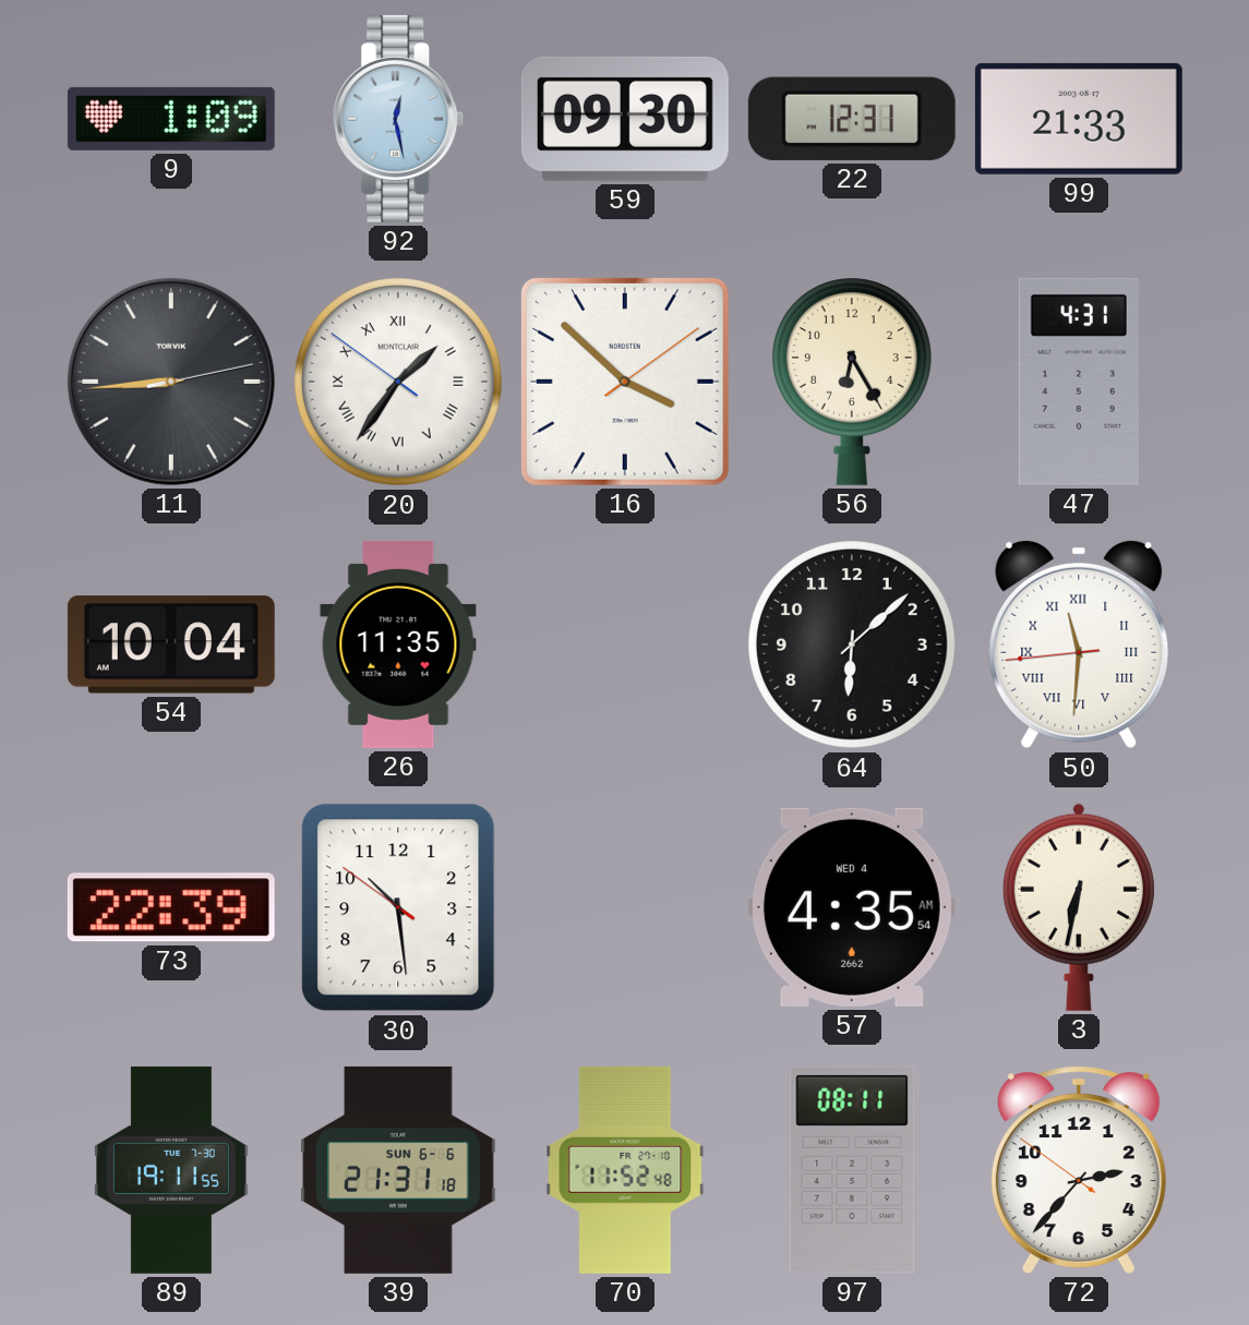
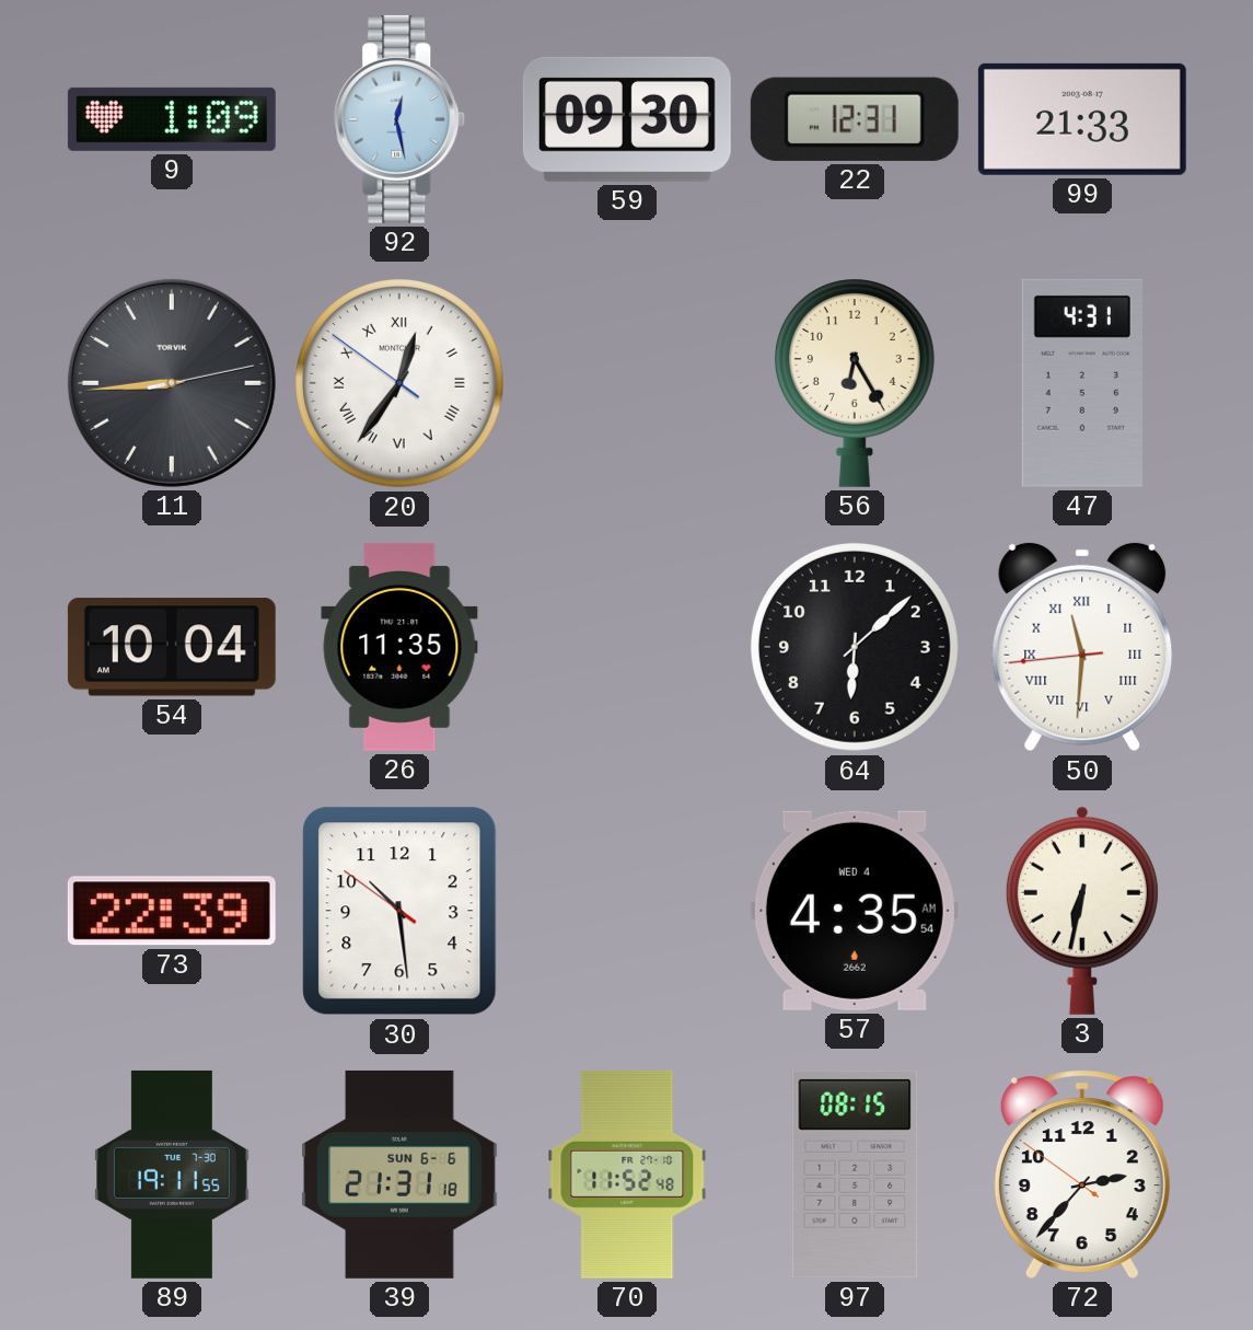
20: 1:35 -> 12:35
16: 3:52 -> none
97: 08:11 -> 08:15
